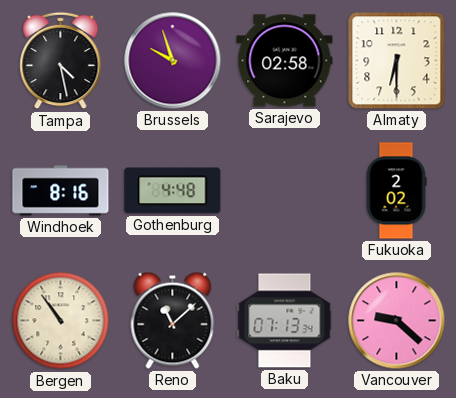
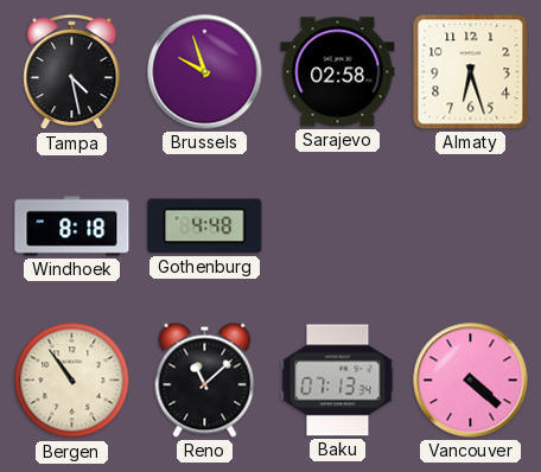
Almaty: 6:30 -> 6:27
Windhoek: 8:16 -> 8:18
Fukuoka: 2:02 -> none
Vancouver: 9:22 -> 4:22
